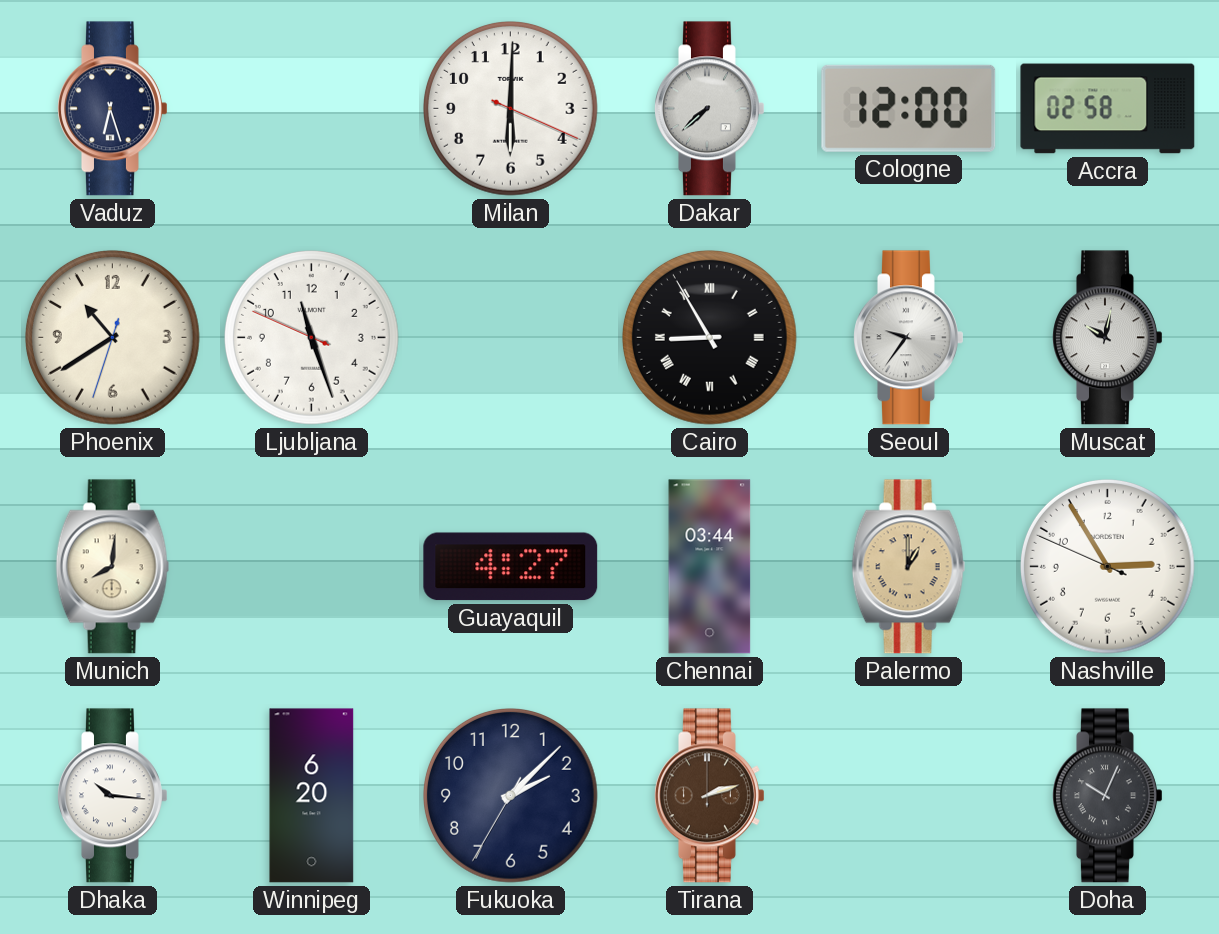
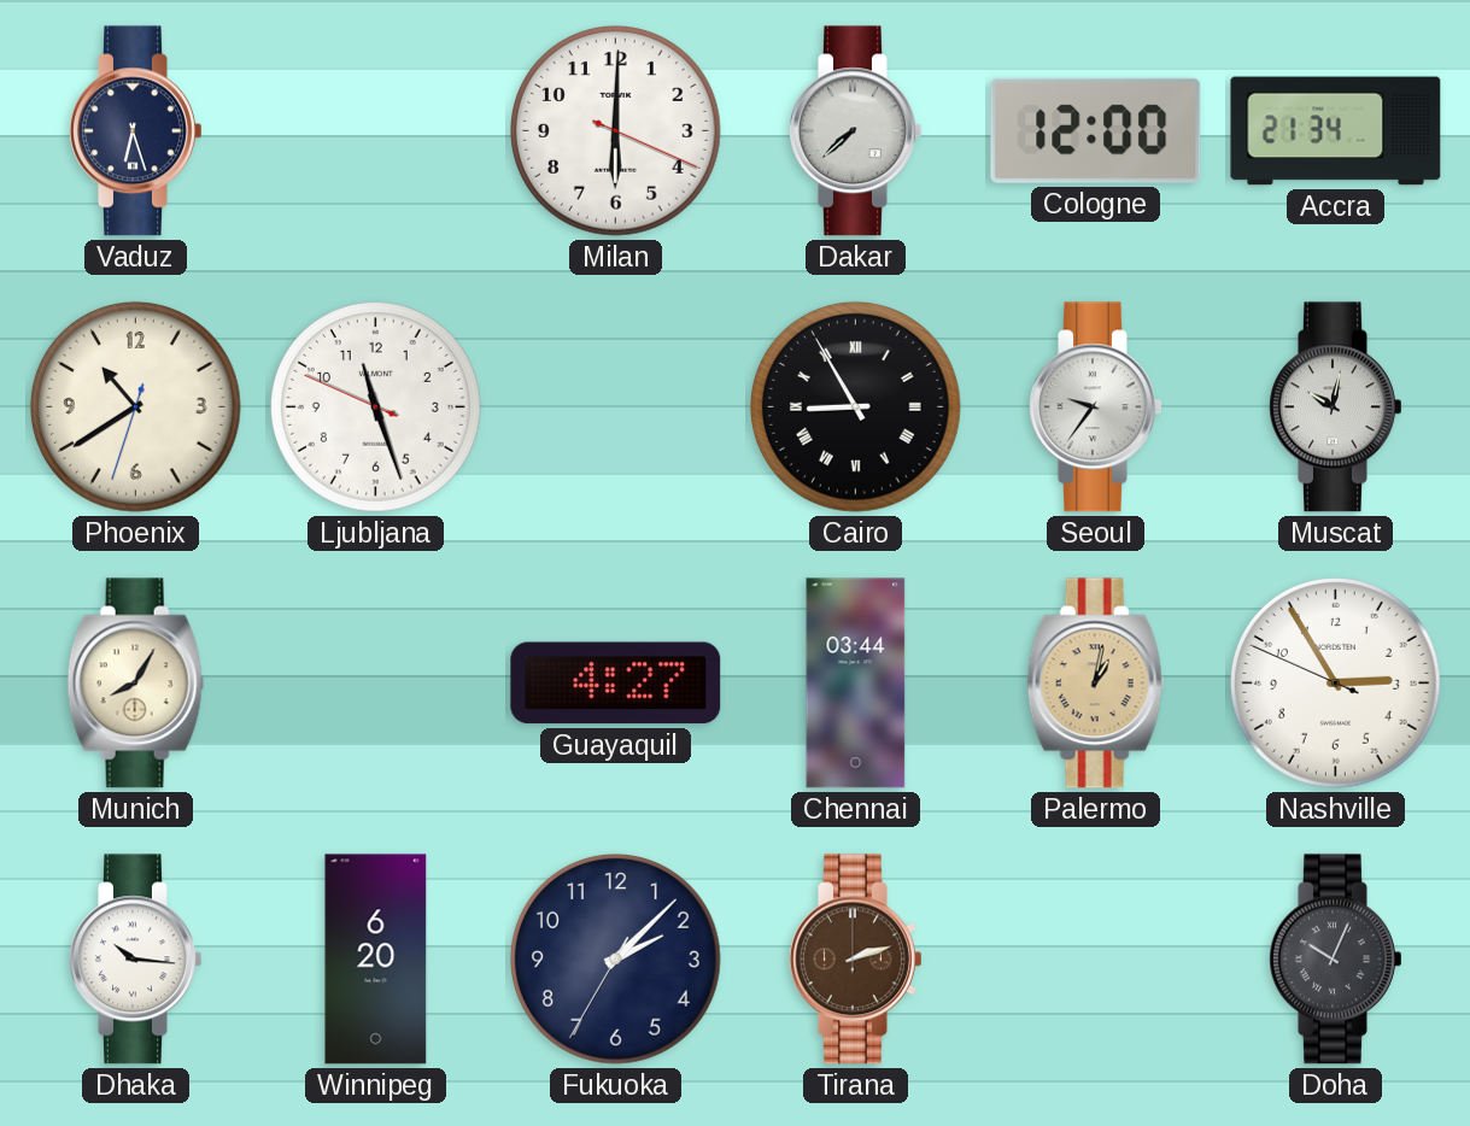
Accra: 02:58 -> 21:34
Munich: 8:01 -> 8:05
Palermo: 1:00 -> 1:02
